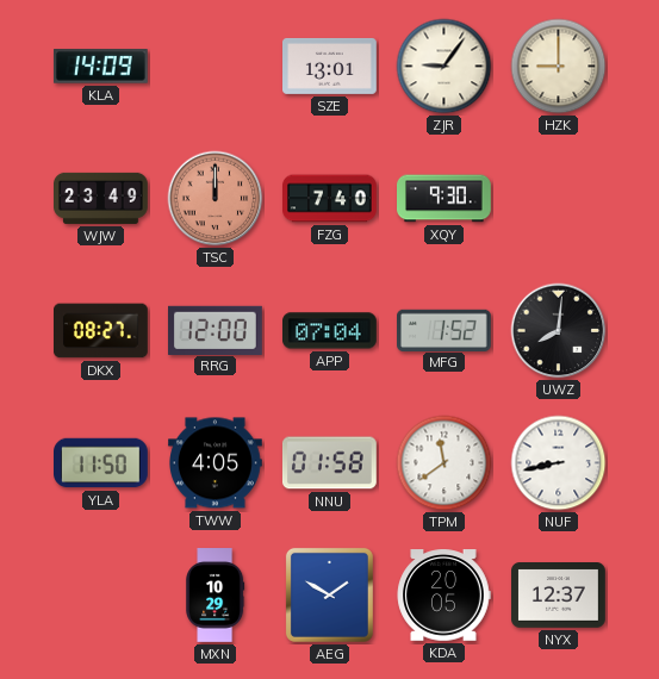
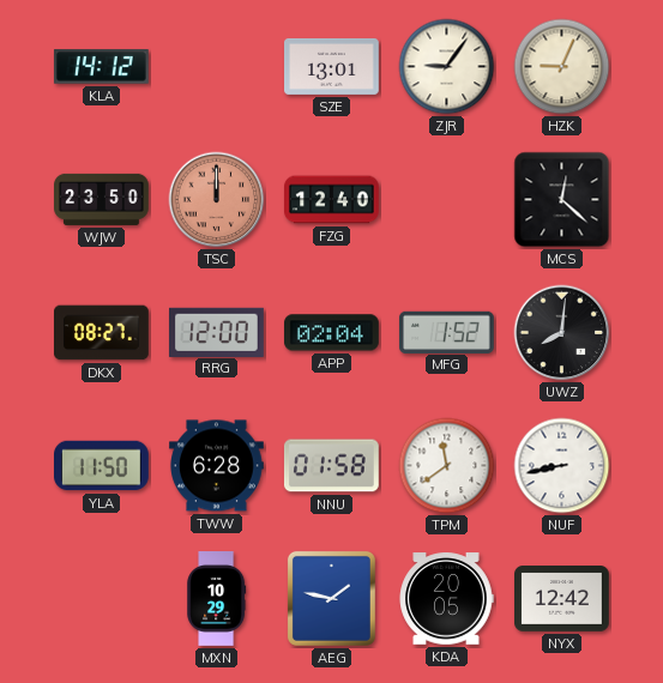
KLA: 14:09 -> 14:12
HZK: 9:00 -> 9:04
WJW: 23:49 -> 23:50
FZG: 7:40 -> 12:40
XQY: 9:30 -> none
MCS: none -> 12:22
APP: 07:04 -> 02:04
TWW: 4:05 -> 6:28
AEG: 1:50 -> 1:47
NYX: 12:37 -> 12:42
